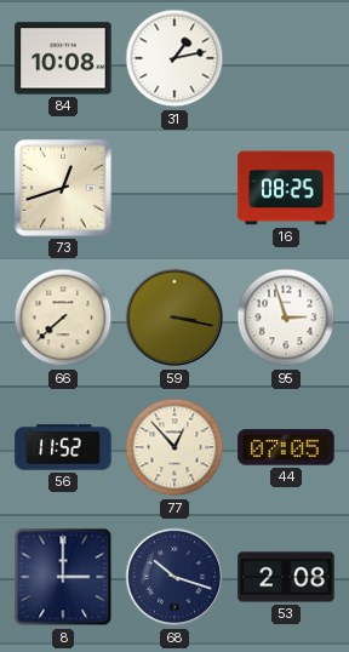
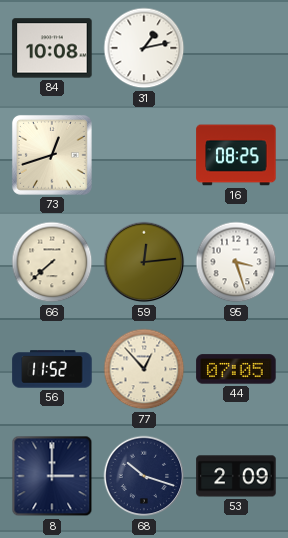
59: 3:17 -> 12:14
95: 2:57 -> 3:27
53: 2:08 -> 2:09
